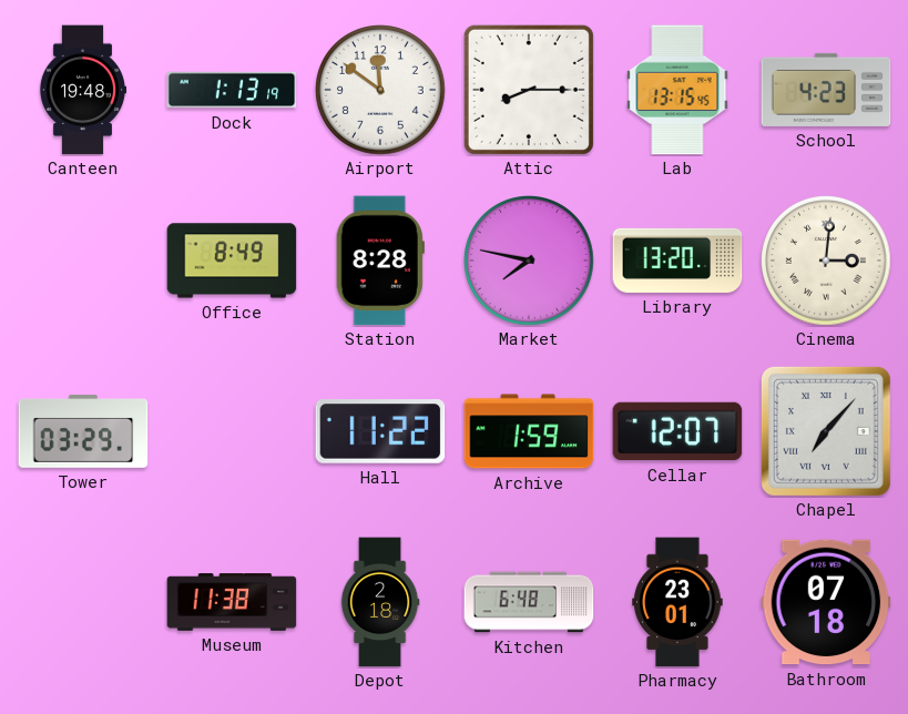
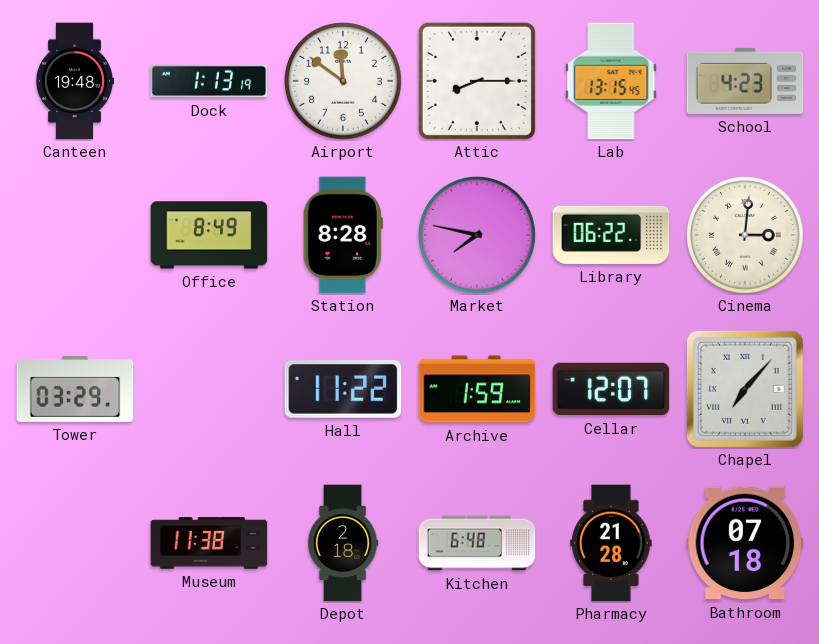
Library: 13:20 -> 06:22
Pharmacy: 23:01 -> 21:28
